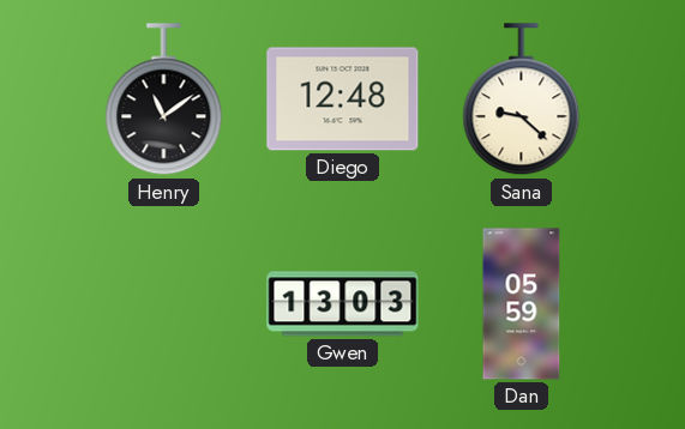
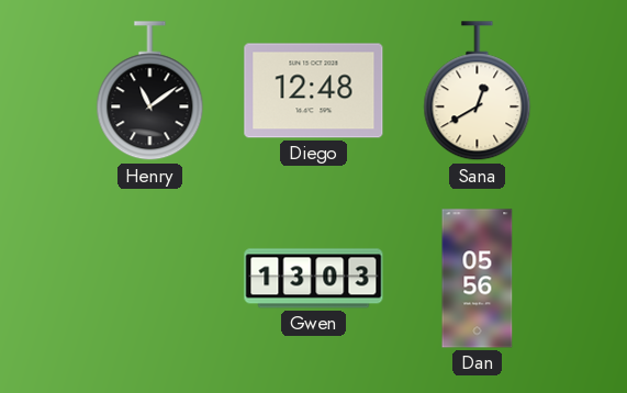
Sana: 9:22 -> 12:40
Dan: 05:59 -> 05:56
